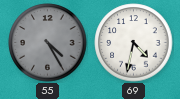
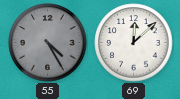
69: 4:32 -> 12:08
